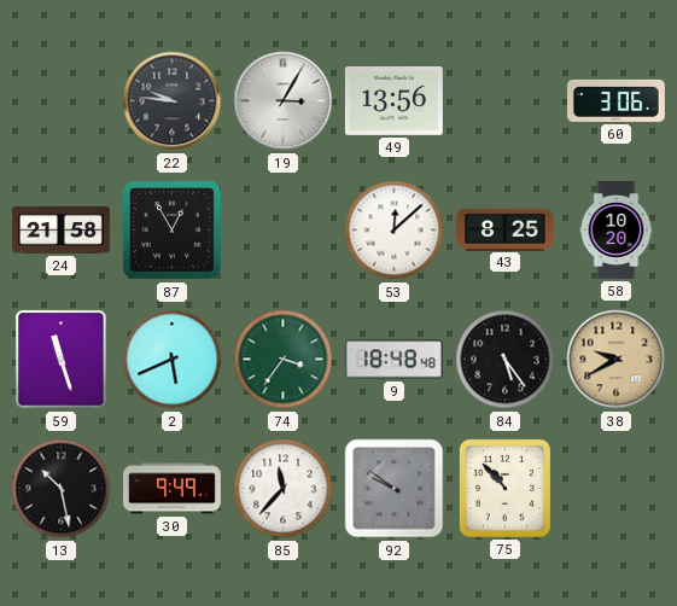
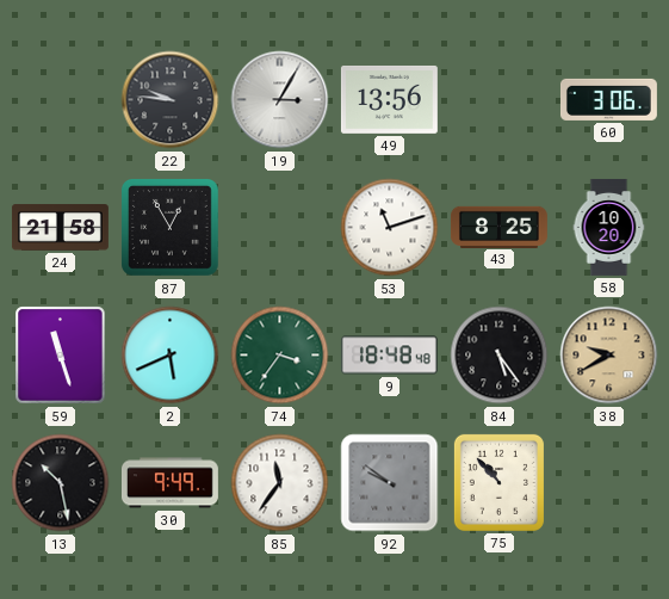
53: 12:08 -> 11:12
85: 11:37 -> 11:36
